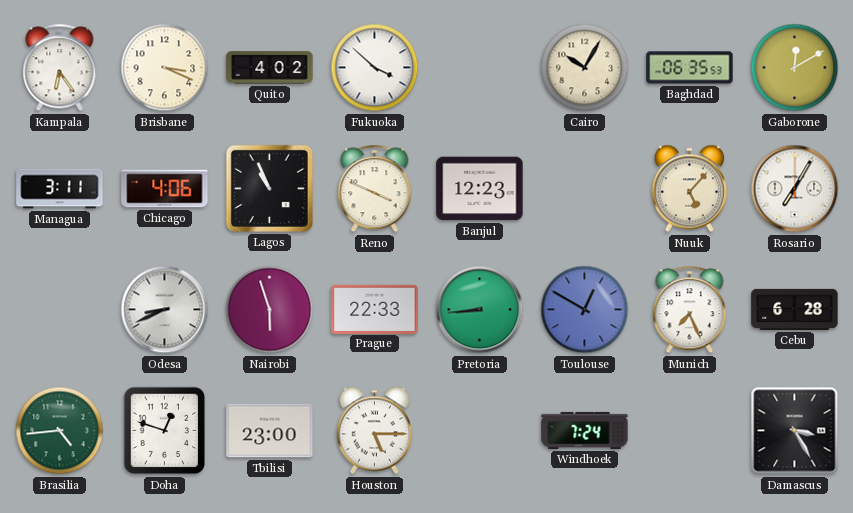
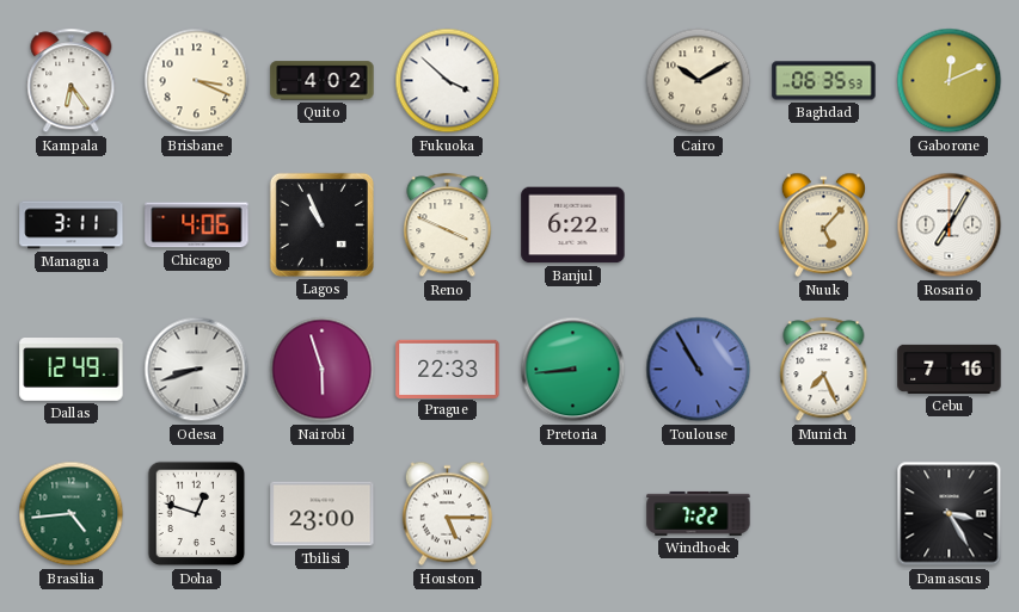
Cairo: 10:05 -> 10:10
Gaborone: 12:10 -> 12:11
Banjul: 12:23 -> 6:22
Dallas: none -> 12:49
Odesa: 8:41 -> 8:42
Toulouse: 12:50 -> 10:55
Cebu: 6:28 -> 7:16
Windhoek: 7:24 -> 7:22
